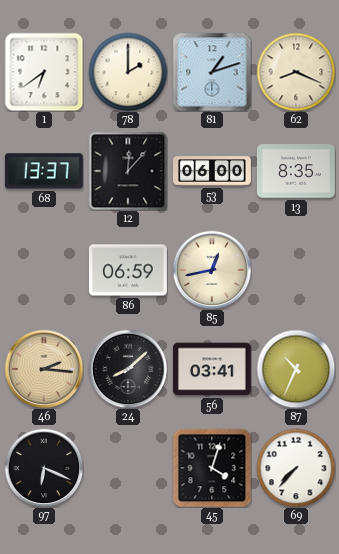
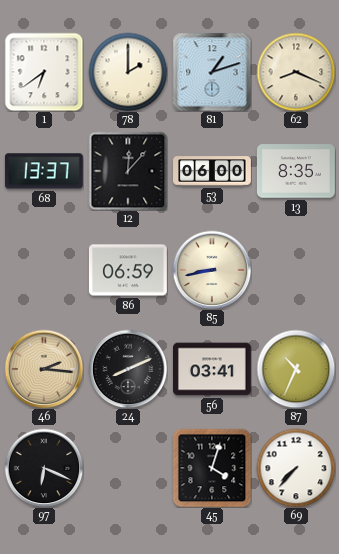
85: 12:43 -> 8:43
24: 8:08 -> 8:11
